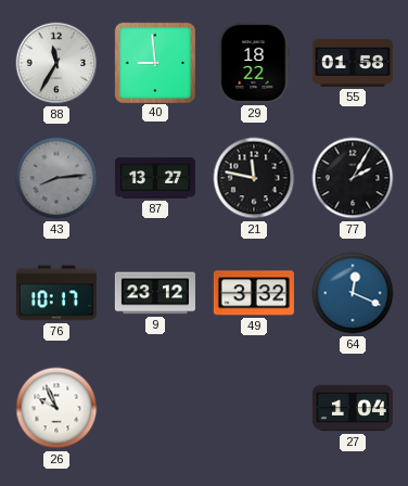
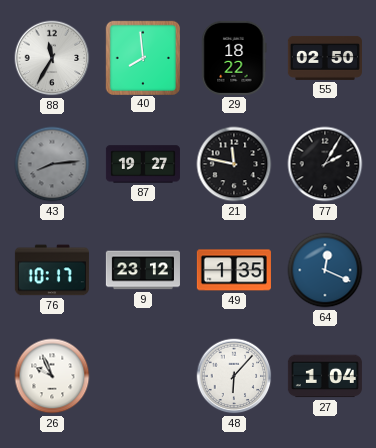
40: 8:59 -> 7:59
55: 01:58 -> 02:50
87: 13:27 -> 19:27
49: 3:32 -> 1:35
48: none -> 6:07
